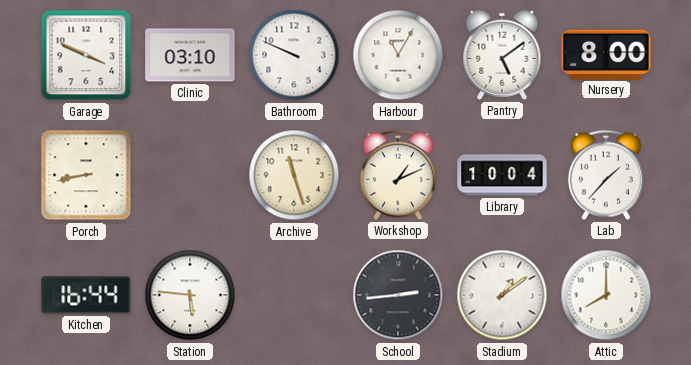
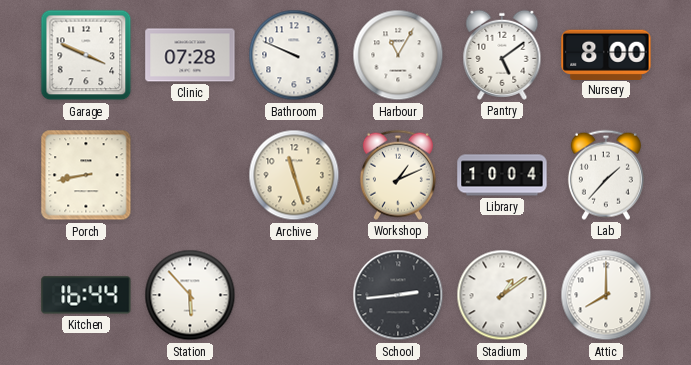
Clinic: 03:10 -> 07:28
Station: 5:46 -> 5:53
